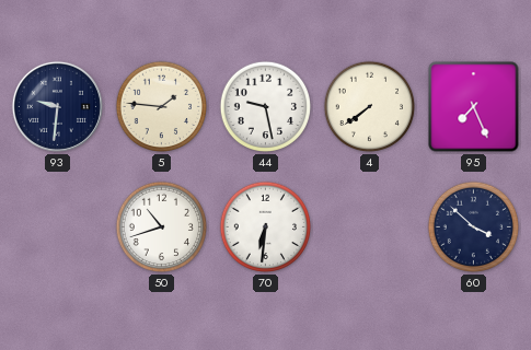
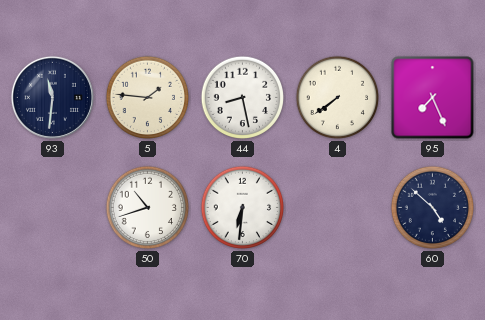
93: 9:31 -> 11:31
44: 9:28 -> 8:28
60: 3:52 -> 4:52
